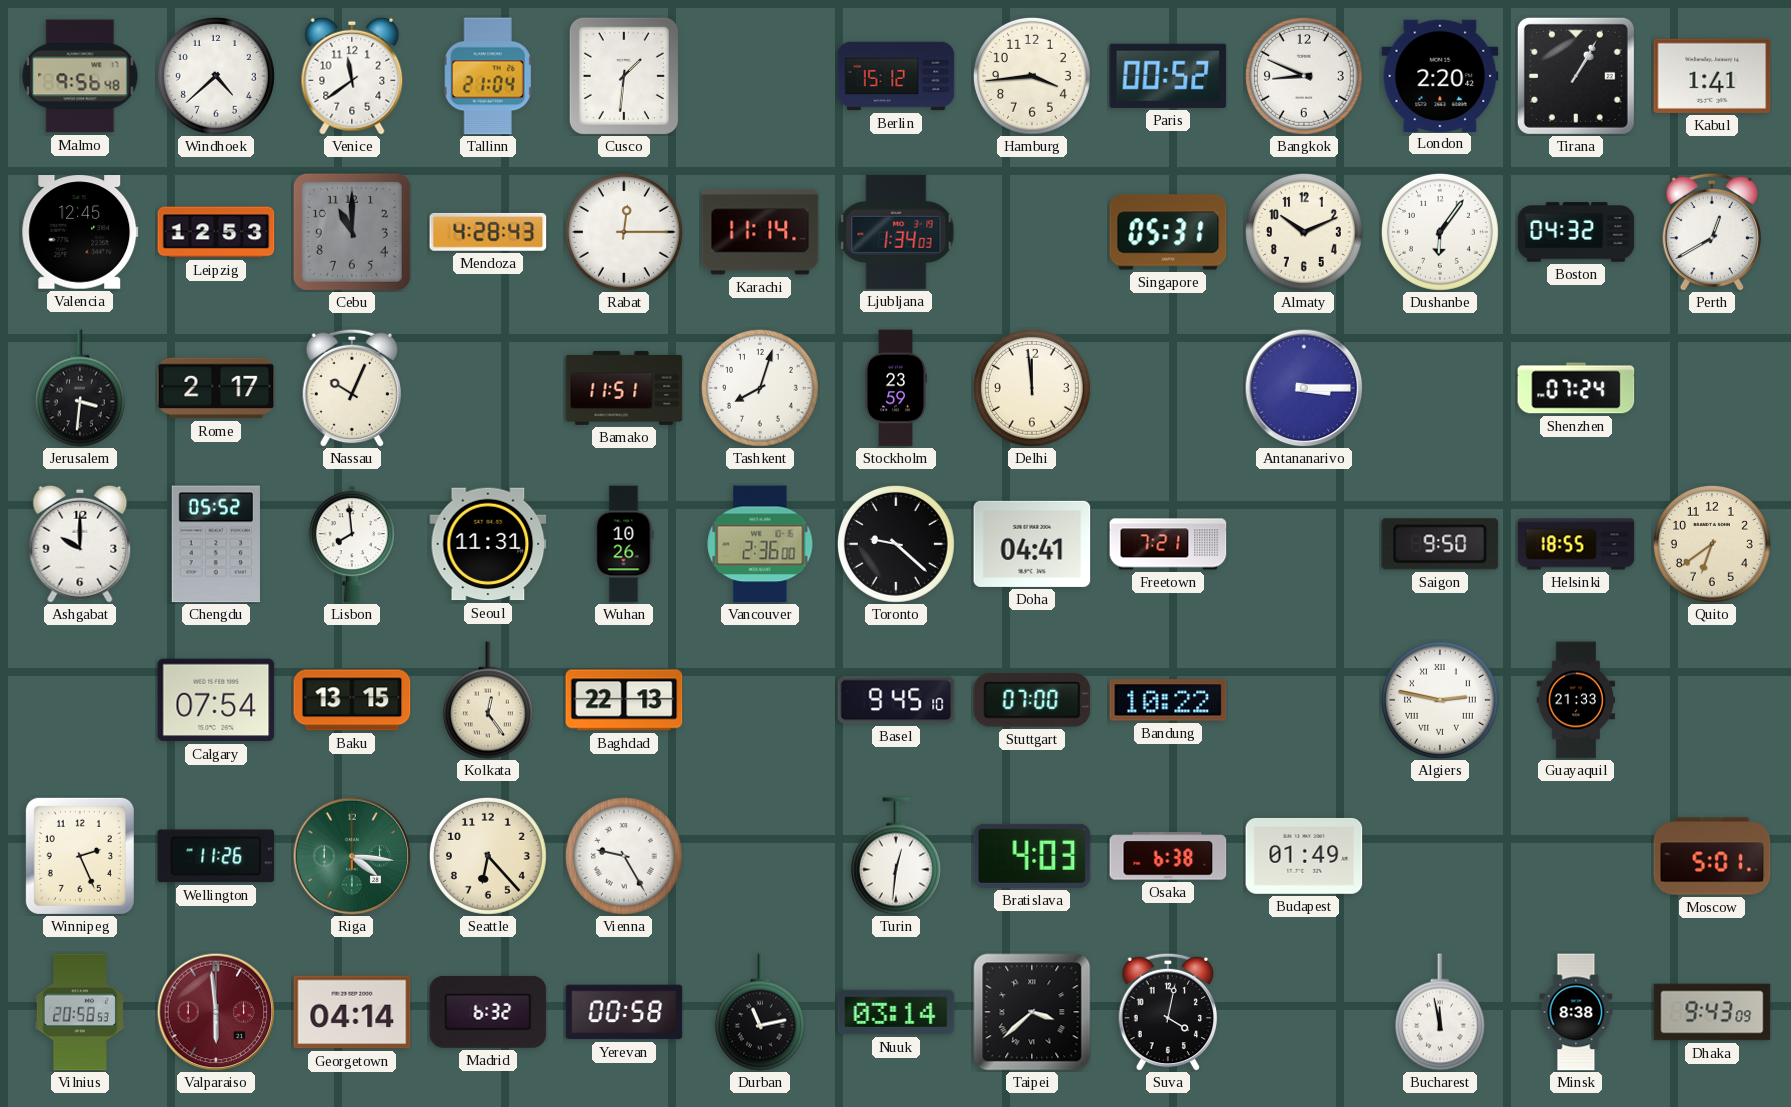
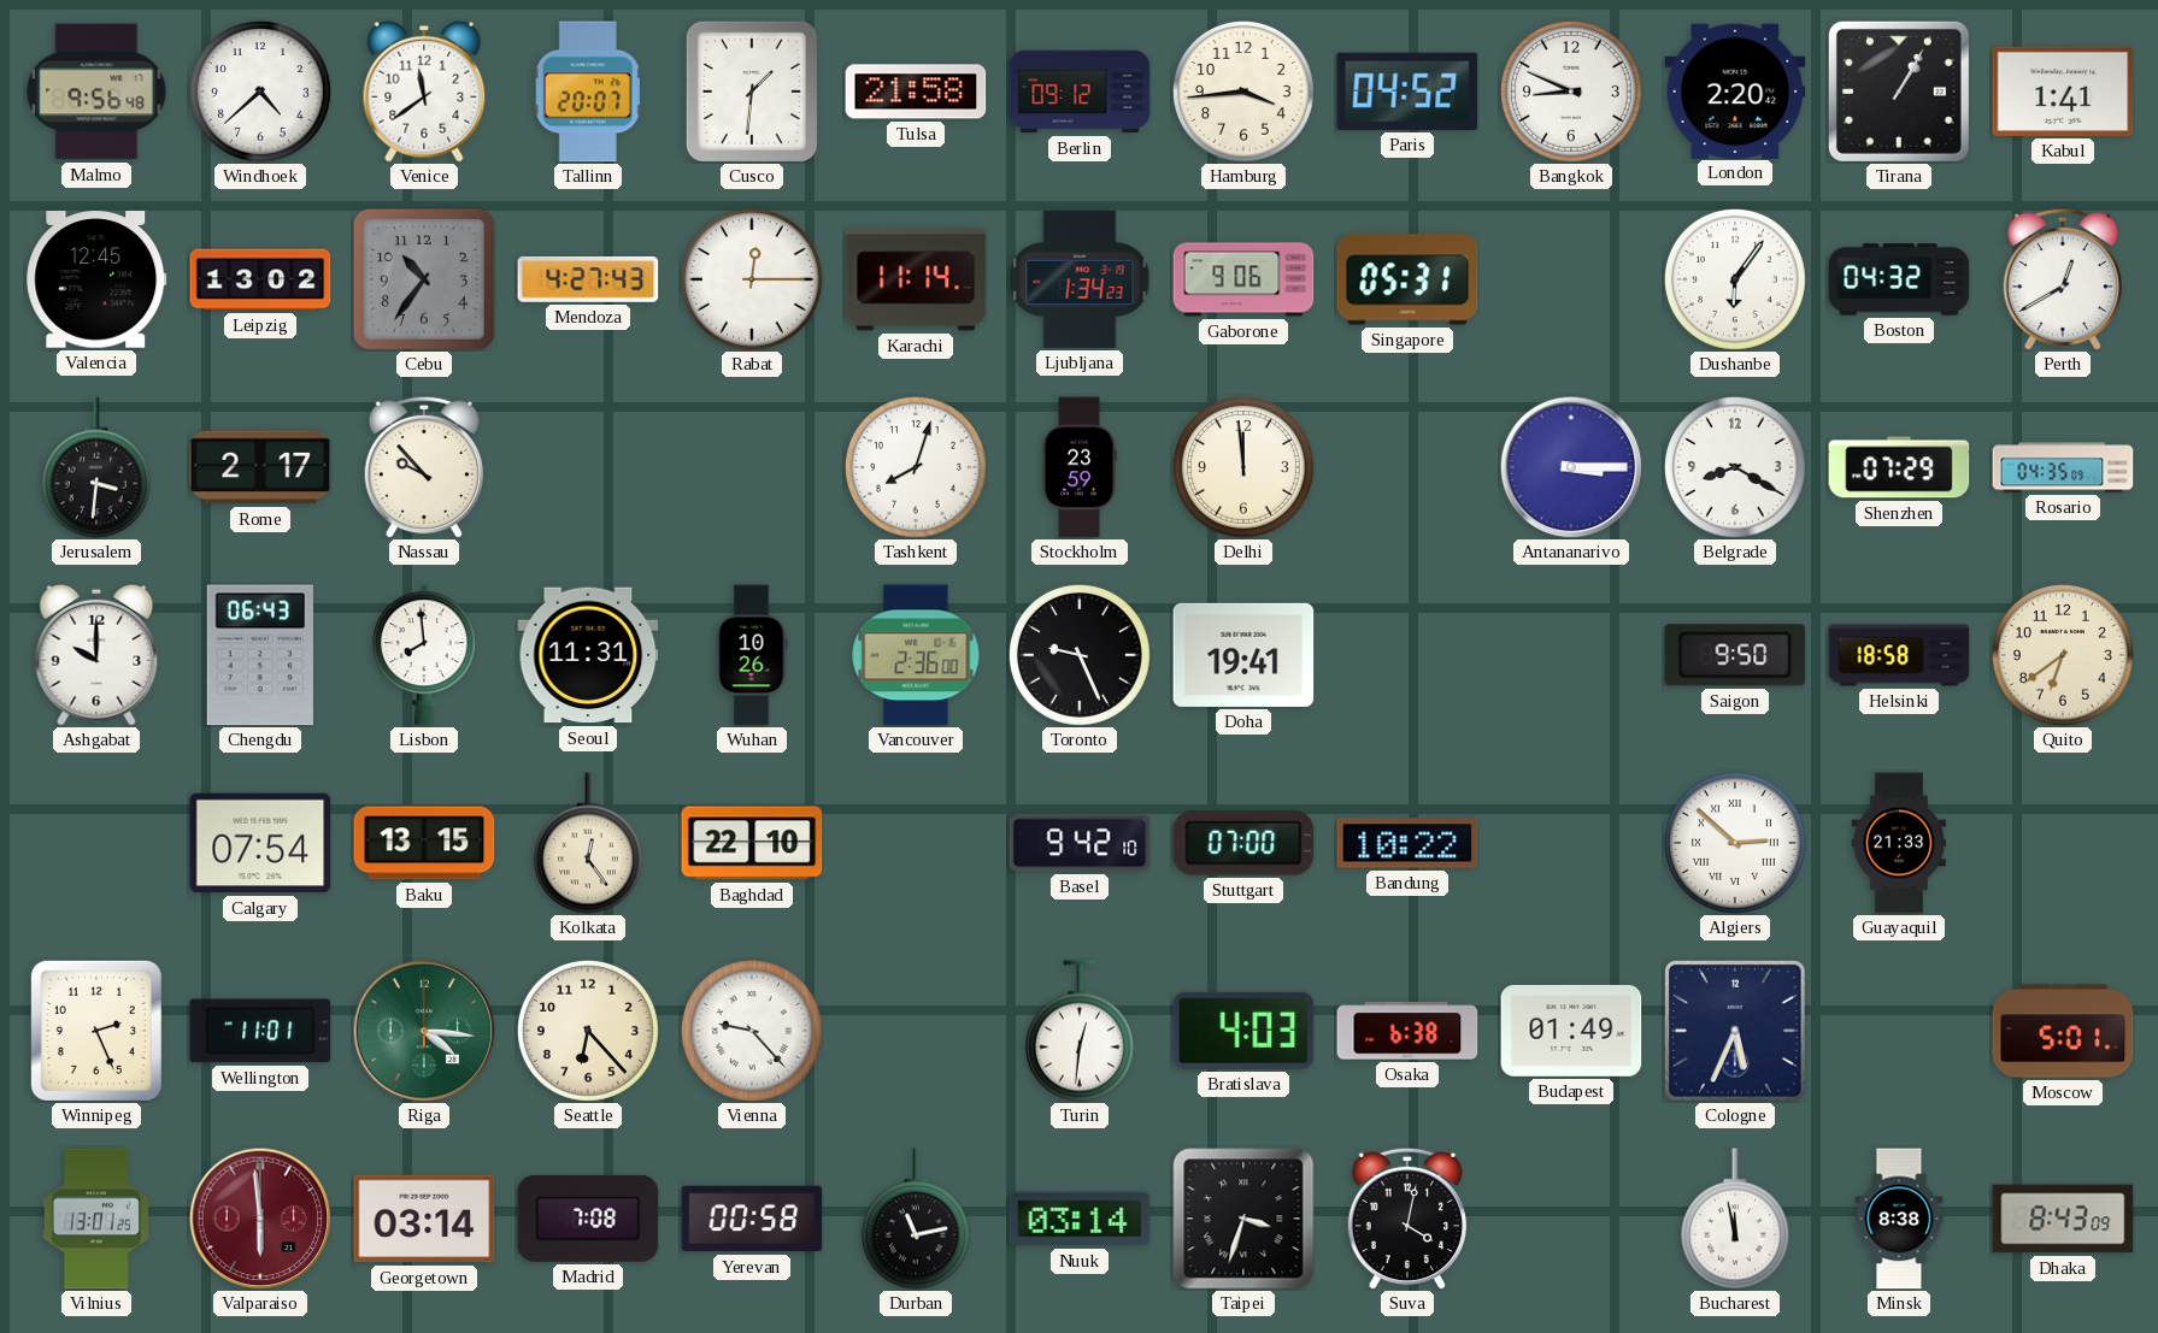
Tallinn: 21:04 -> 20:07
Tulsa: none -> 21:58
Berlin: 15:12 -> 09:12
Paris: 00:52 -> 04:52
Leipzig: 12:53 -> 13:02
Cebu: 11:00 -> 10:36
Mendoza: 4:28 -> 4:27
Ljubljana: 1:34:03 -> 1:34:23
Gaborone: none -> 9:06
Almaty: 10:11 -> none
Nassau: 10:04 -> 9:53
Bamako: 11:51 -> none
Belgrade: none -> 8:20
Shenzhen: 07:24 -> 07:29
Rosario: none -> 04:35
Chengdu: 05:52 -> 06:43
Toronto: 9:22 -> 9:26
Doha: 04:41 -> 19:41
Freetown: 7:21 -> none
Helsinki: 18:55 -> 18:58
Baghdad: 22:13 -> 22:10
Basel: 9:45 -> 9:42
Algiers: 2:47 -> 2:52
Wellington: 11:26 -> 11:01
Vienna: 9:25 -> 9:23
Cologne: none -> 5:34
Vilnius: 20:58 -> 13:01
Georgetown: 04:14 -> 03:14
Madrid: 6:32 -> 7:08
Taipei: 3:38 -> 3:33
Dhaka: 9:43 -> 8:43
